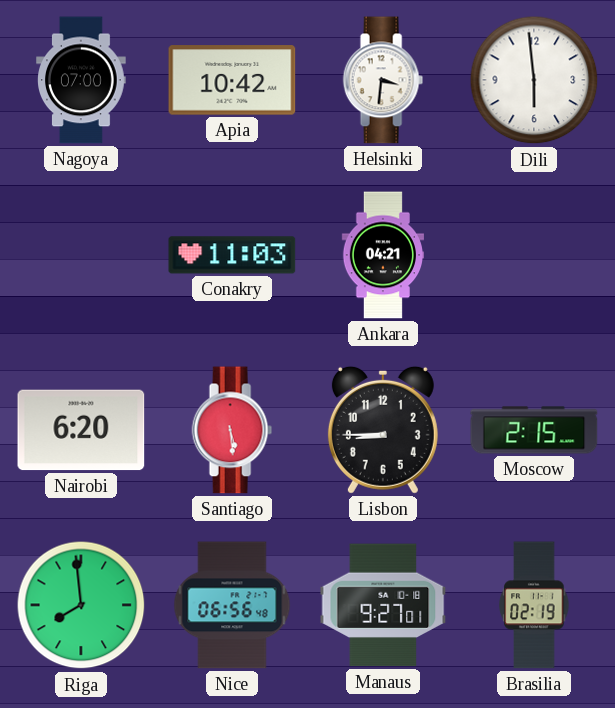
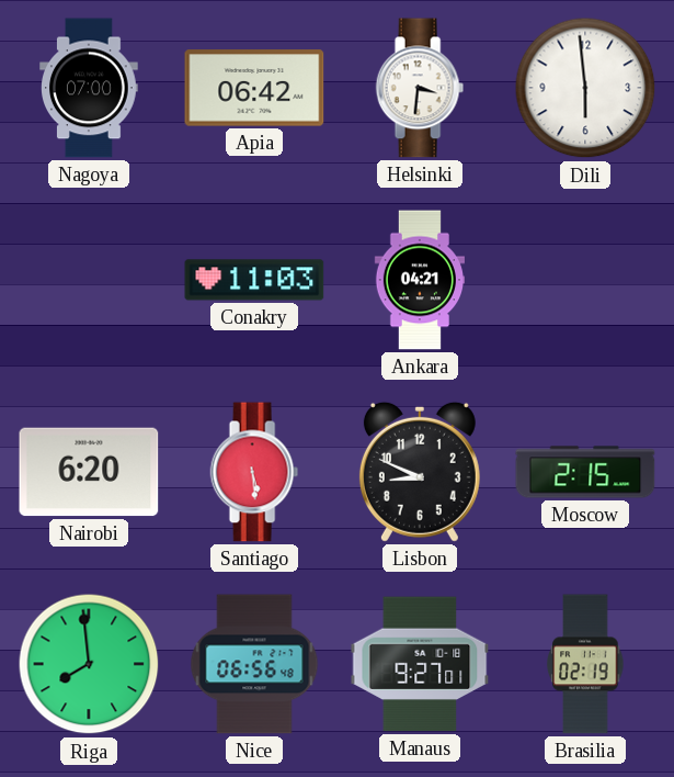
Apia: 10:42 -> 06:42
Lisbon: 8:45 -> 8:49
